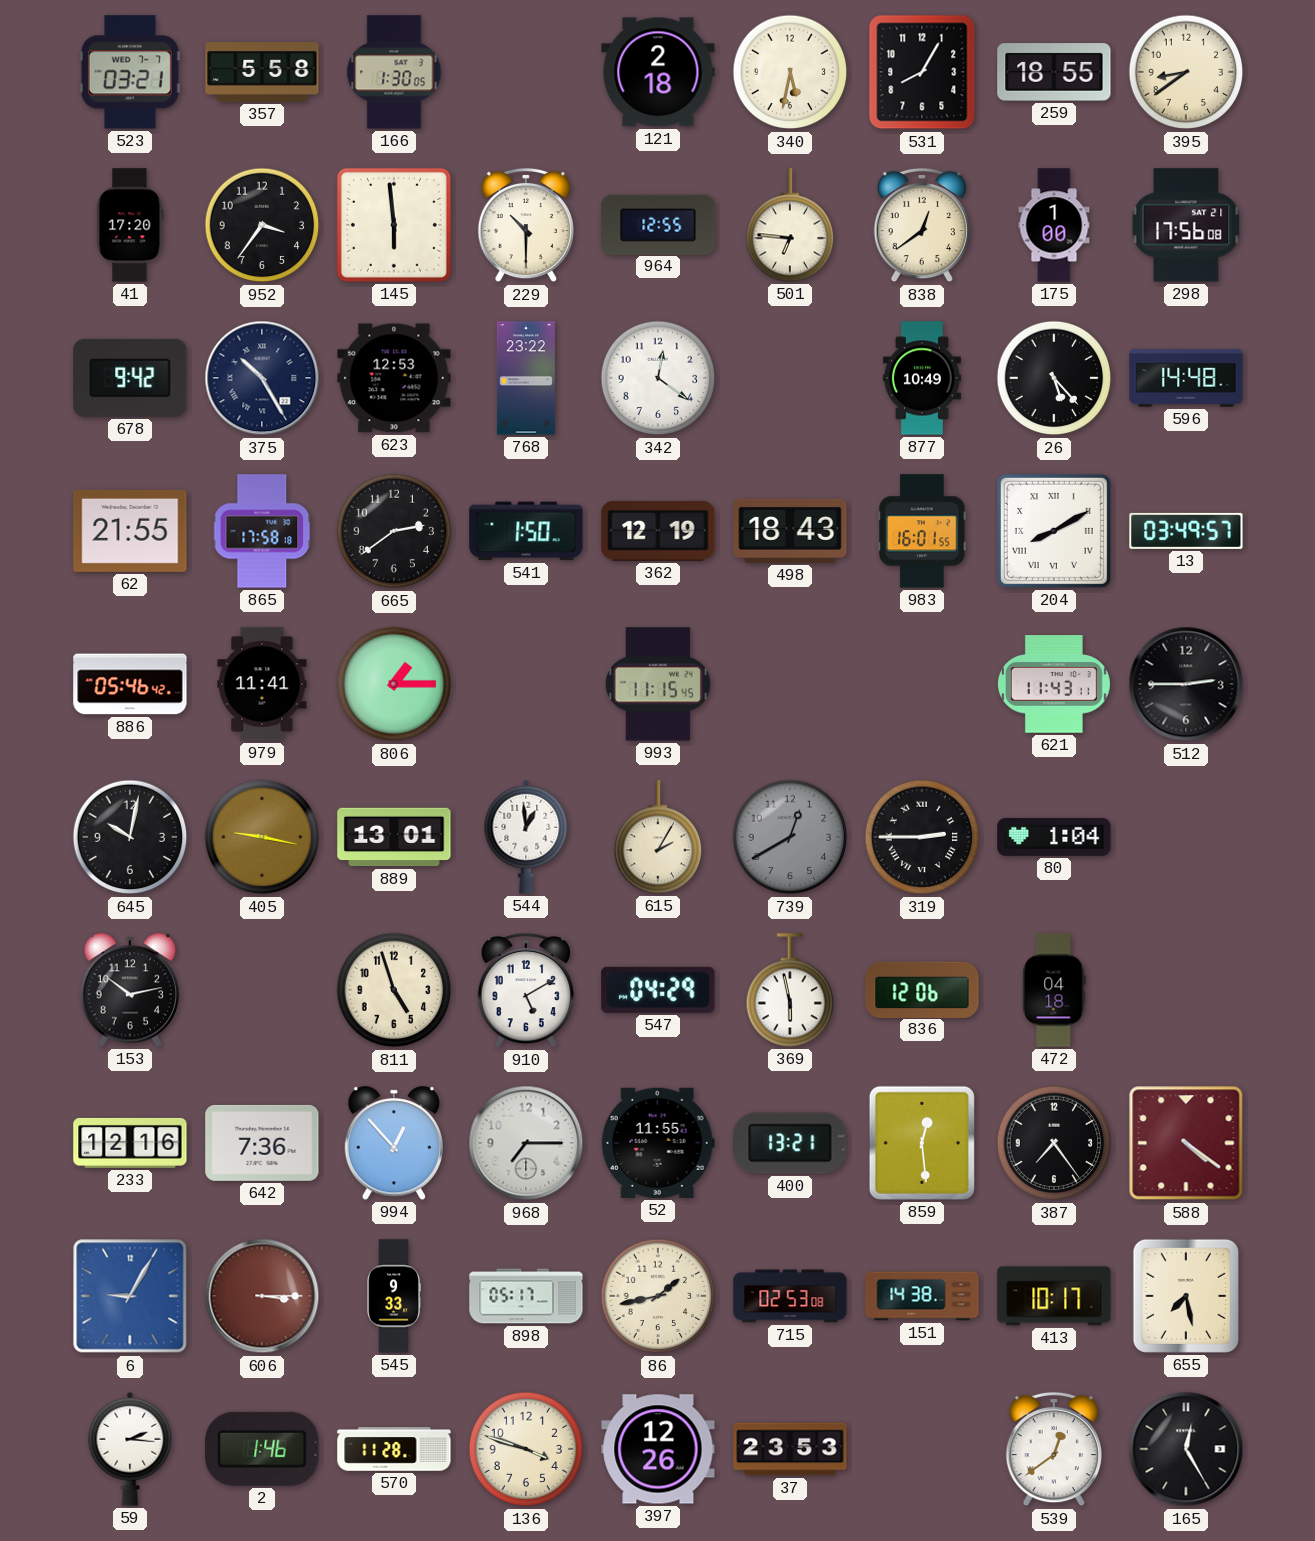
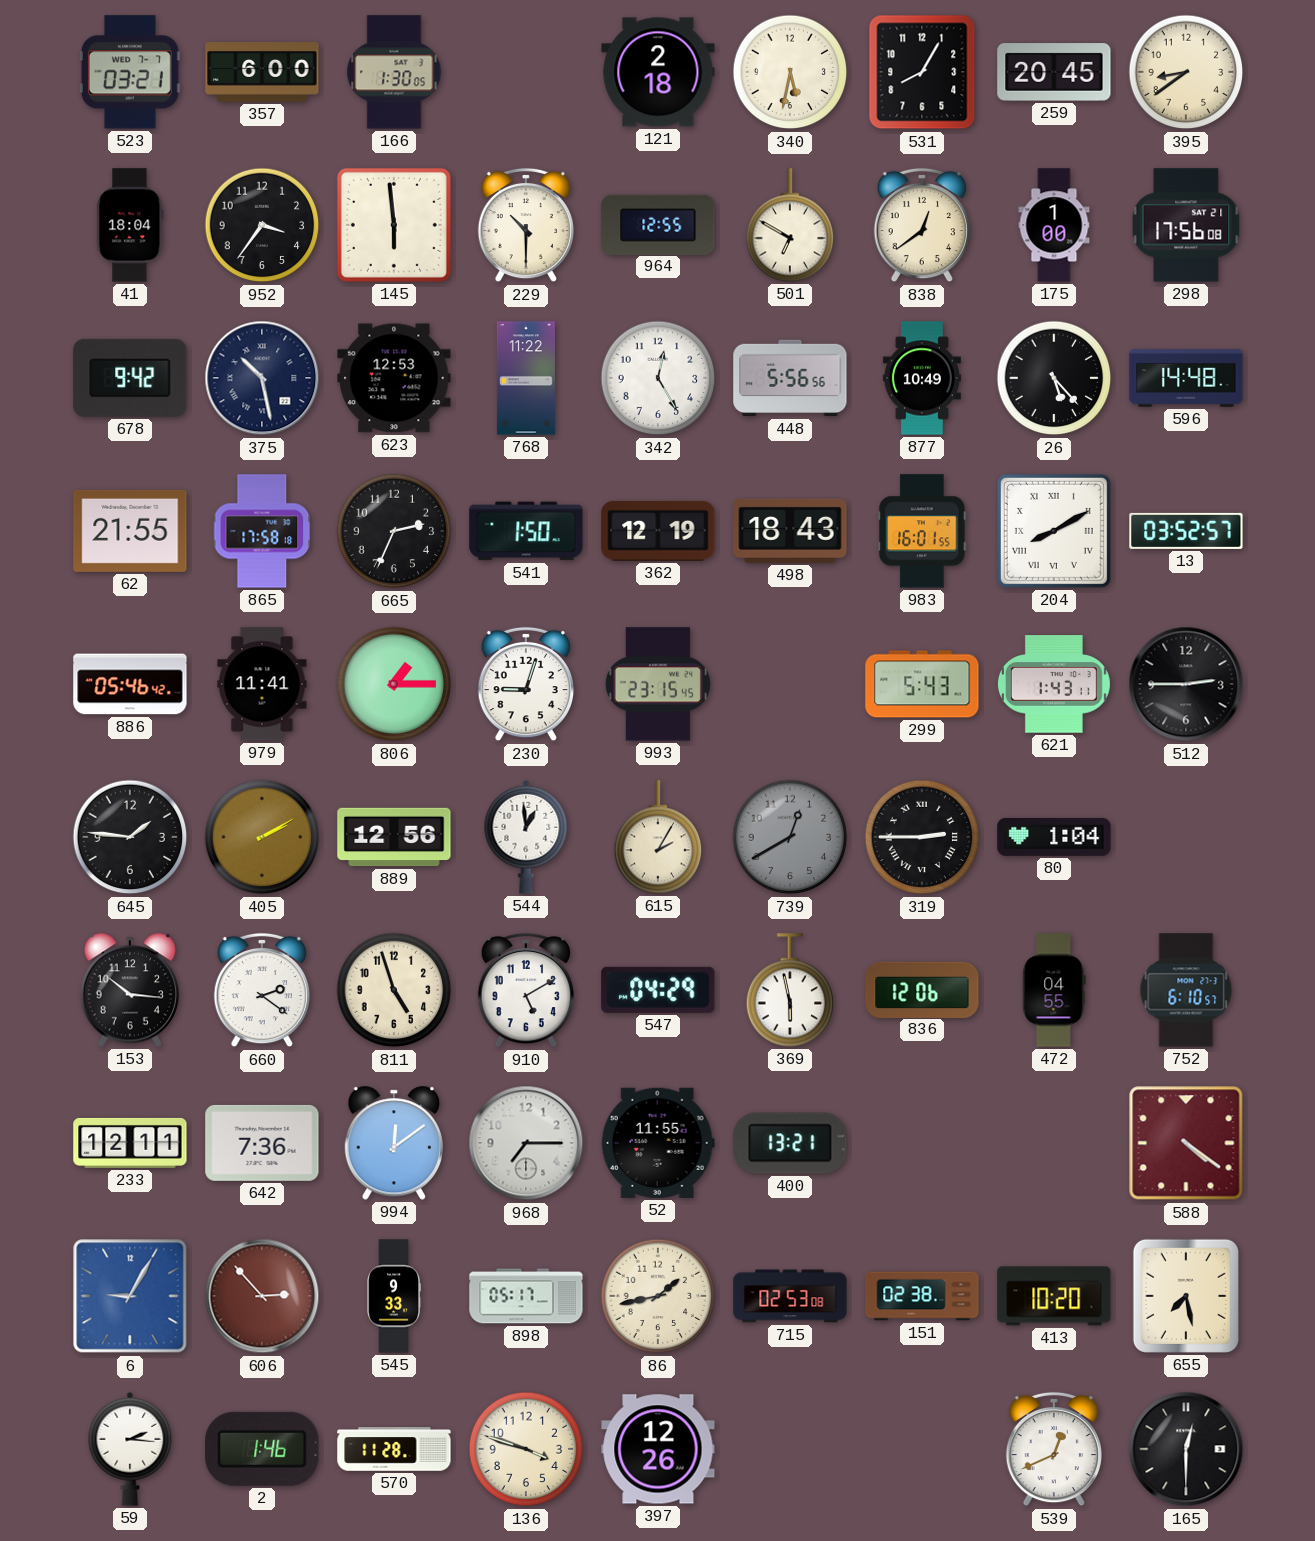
357: 5:58 -> 6:00
259: 18:55 -> 20:45
41: 17:20 -> 18:04
501: 6:46 -> 6:50
375: 10:25 -> 10:28
768: 23:22 -> 11:22
342: 12:21 -> 12:25
448: none -> 5:56
665: 2:39 -> 2:34
13: 03:49 -> 03:52
230: none -> 9:03
993: 11:15 -> 23:15
299: none -> 5:43
621: 11:43 -> 1:43
645: 10:02 -> 1:46
405: 9:17 -> 2:10
889: 13:01 -> 12:56
153: 10:13 -> 10:16
660: none -> 2:21
472: 04:18 -> 04:55
752: none -> 6:10
233: 12:16 -> 12:11
994: 12:53 -> 12:09
859: 12:29 -> none
387: 7:24 -> none
606: 3:15 -> 2:53
151: 14:38 -> 02:38
413: 10:17 -> 10:20
37: 23:53 -> none
539: 12:39 -> 12:41
165: 12:25 -> 12:30
